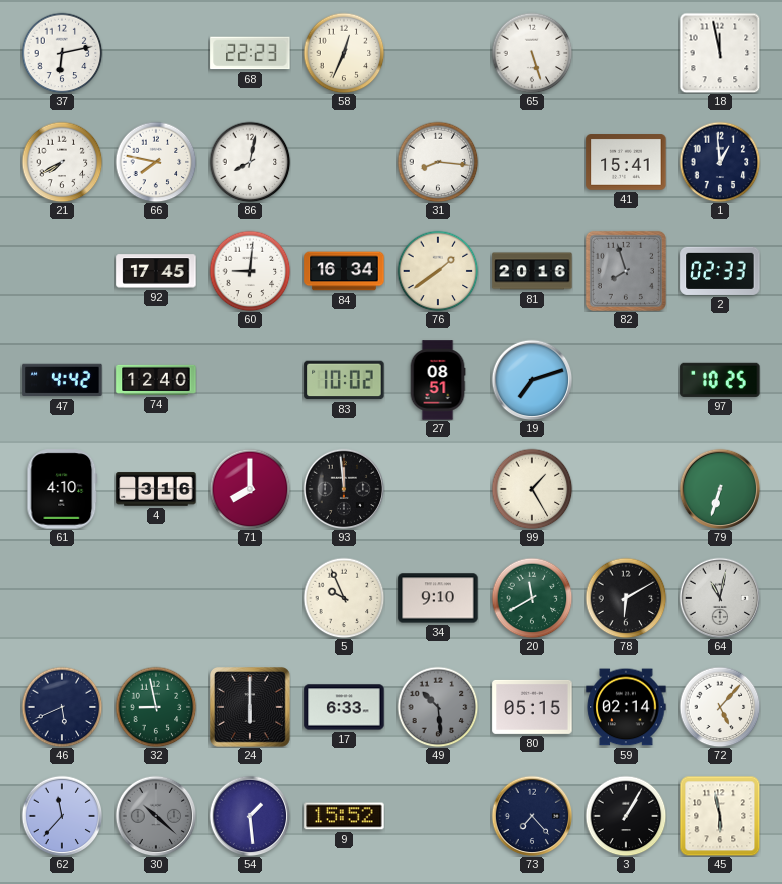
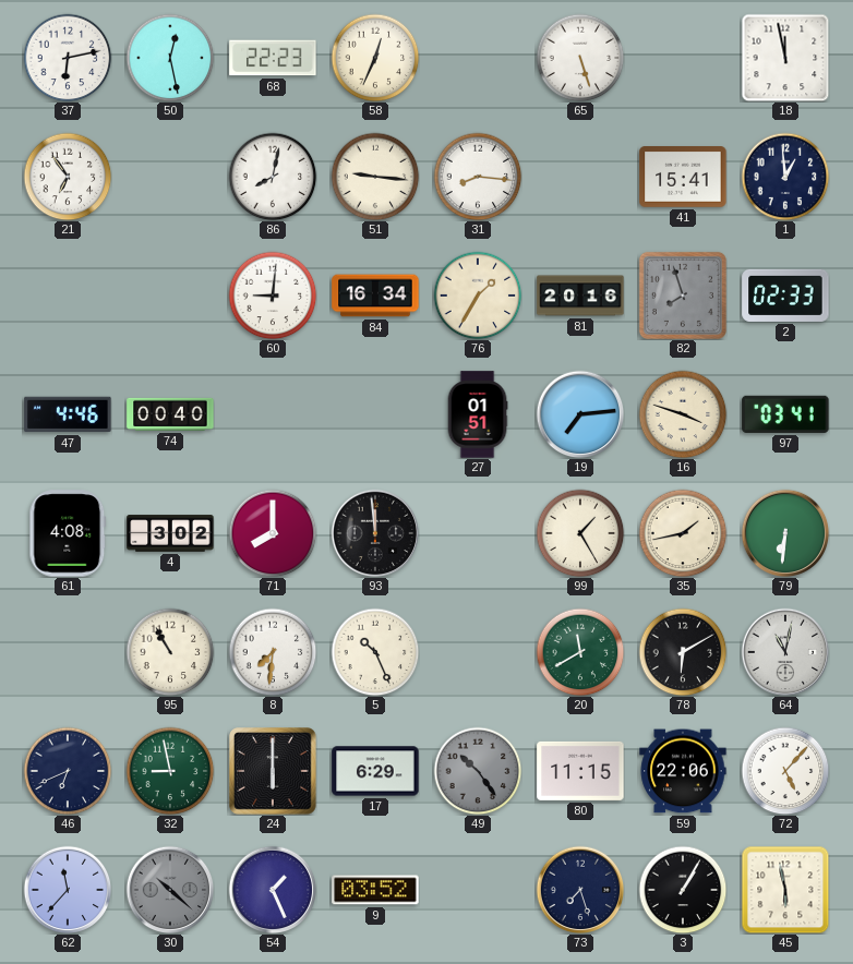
50: none -> 12:28
21: 7:40 -> 6:54
66: 7:47 -> none
51: none -> 9:16
92: 17:45 -> none
76: 1:39 -> 1:35
47: 4:42 -> 4:46
74: 12:40 -> 00:40
83: 10:02 -> none
27: 08:51 -> 01:51
19: 7:12 -> 7:14
16: none -> 3:48
97: 10:25 -> 03:41
61: 4:10 -> 4:08
4: 3:16 -> 3:02
35: none -> 1:43
79: 6:33 -> 6:31
95: none -> 10:55
8: none -> 7:31
5: 9:56 -> 10:26
34: 9:10 -> none
46: 5:41 -> 6:41
17: 6:33 -> 6:29
49: 10:29 -> 10:24
80: 05:15 -> 11:15
59: 02:14 -> 22:06
54: 1:29 -> 1:26
9: 15:52 -> 03:52
73: 7:23 -> 7:27
